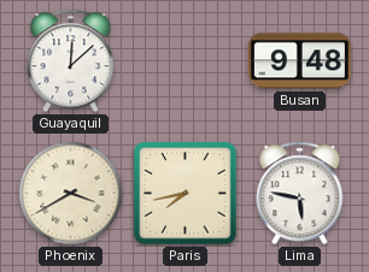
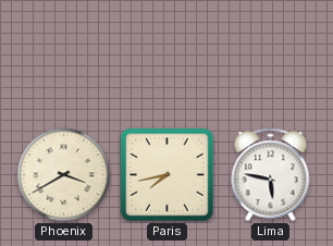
Guayaquil: 12:08 -> none
Busan: 9:48 -> none
